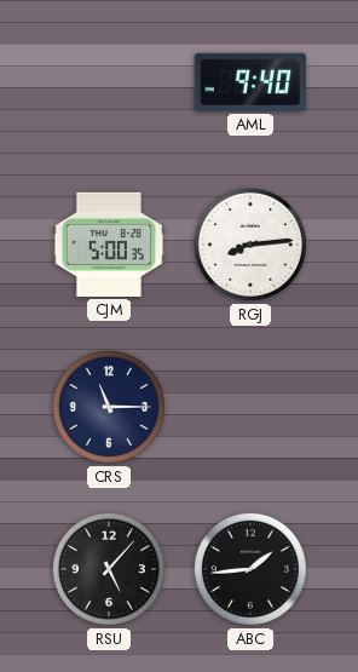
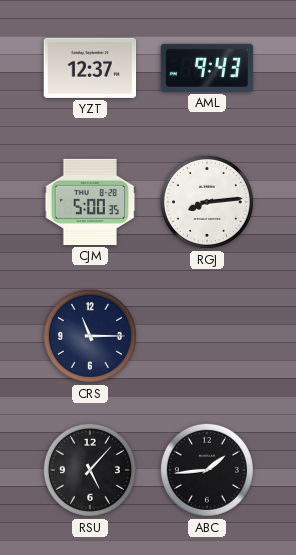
YZT: none -> 12:37
AML: 9:40 -> 9:43
